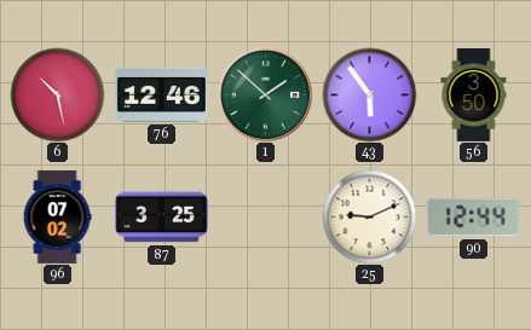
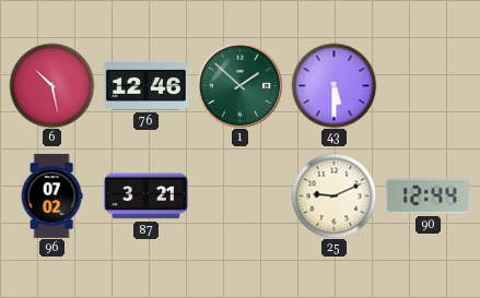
43: 5:54 -> 5:30
56: 3:50 -> none
87: 3:25 -> 3:21
